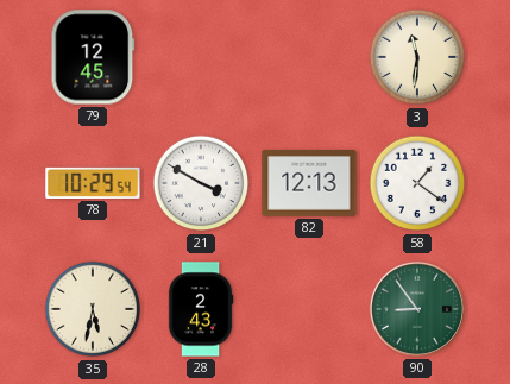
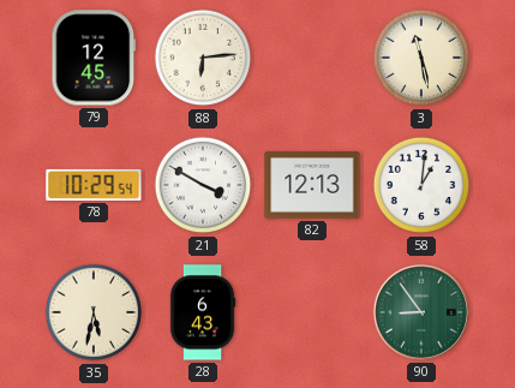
88: none -> 6:14
3: 11:31 -> 11:28
58: 1:21 -> 1:01
28: 2:43 -> 6:43
